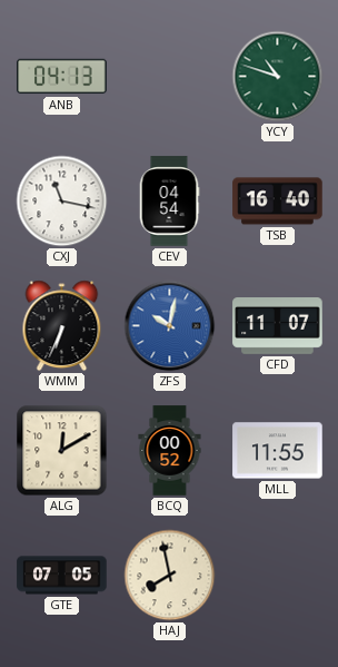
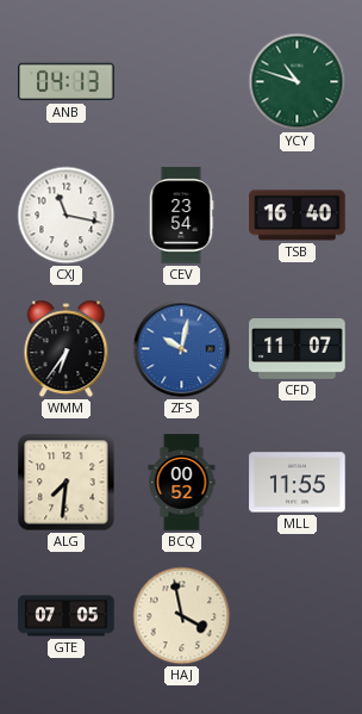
CEV: 04:54 -> 23:54
WMM: 6:34 -> 6:36
ALG: 12:10 -> 7:31
HAJ: 7:58 -> 3:58
